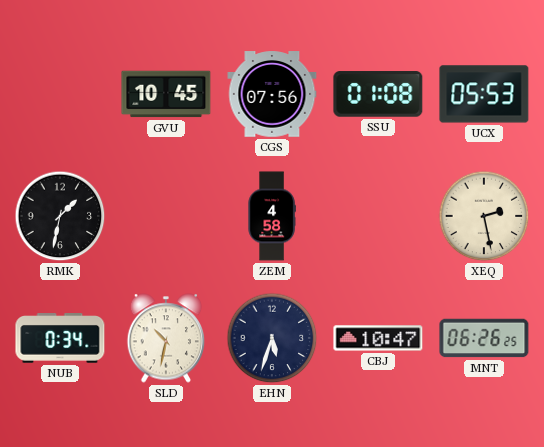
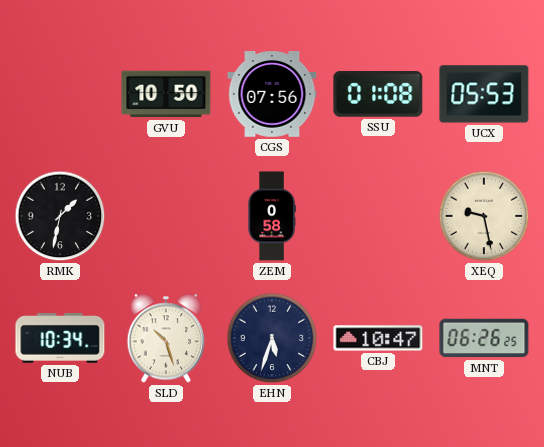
GVU: 10:45 -> 10:50
ZEM: 4:58 -> 0:58
XEQ: 2:28 -> 9:28
NUB: 0:34 -> 10:34
SLD: 10:32 -> 10:27
